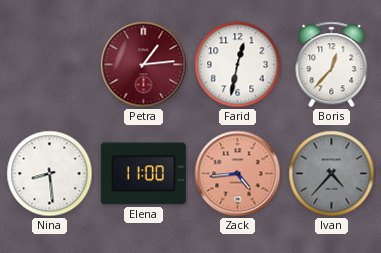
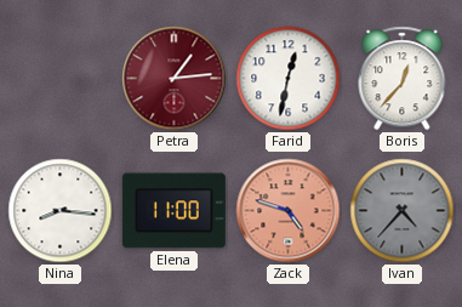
Nina: 8:29 -> 8:16
Zack: 4:44 -> 4:48
